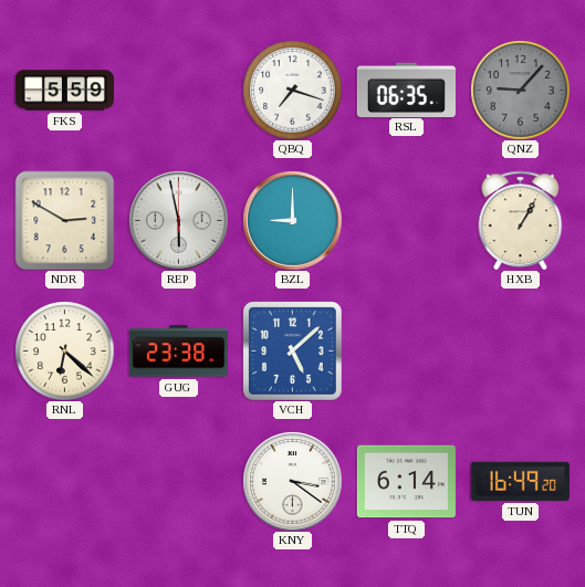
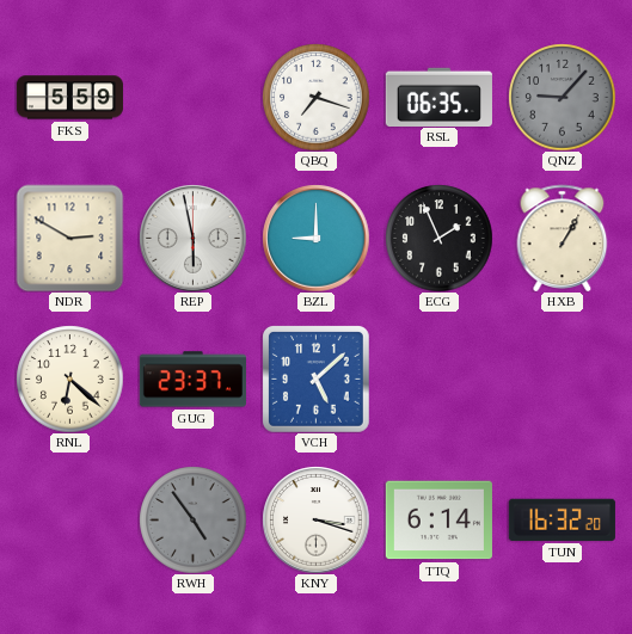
ECG: none -> 1:56
GUG: 23:38 -> 23:37
RWH: none -> 4:54
KNY: 3:21 -> 3:18
TUN: 16:49 -> 16:32
